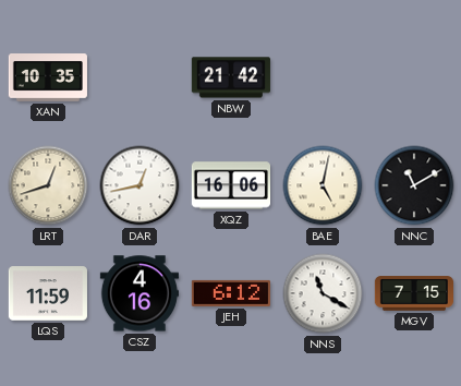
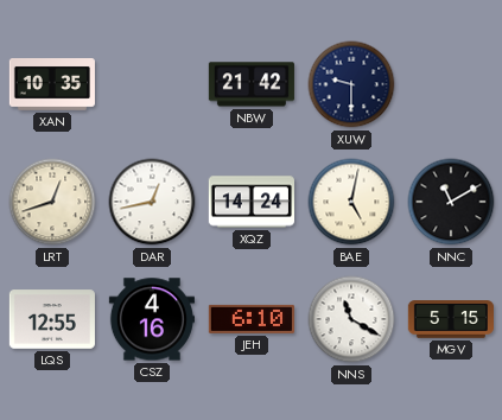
XUW: none -> 9:30
XQZ: 16:06 -> 14:24
LQS: 11:59 -> 12:55
JEH: 6:12 -> 6:10
MGV: 7:15 -> 5:15
